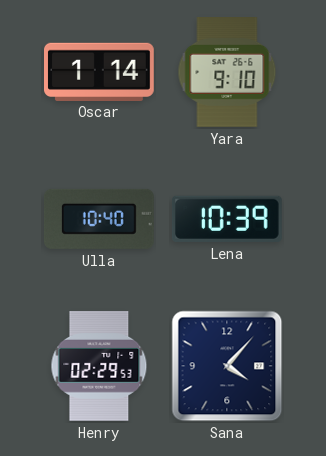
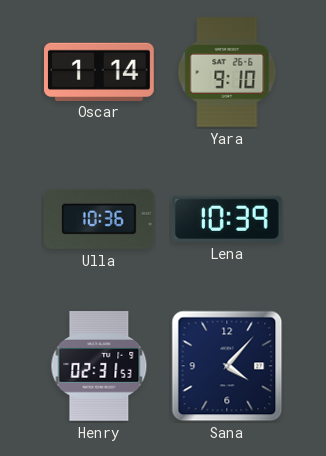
Ulla: 10:40 -> 10:36
Henry: 02:29 -> 02:31
